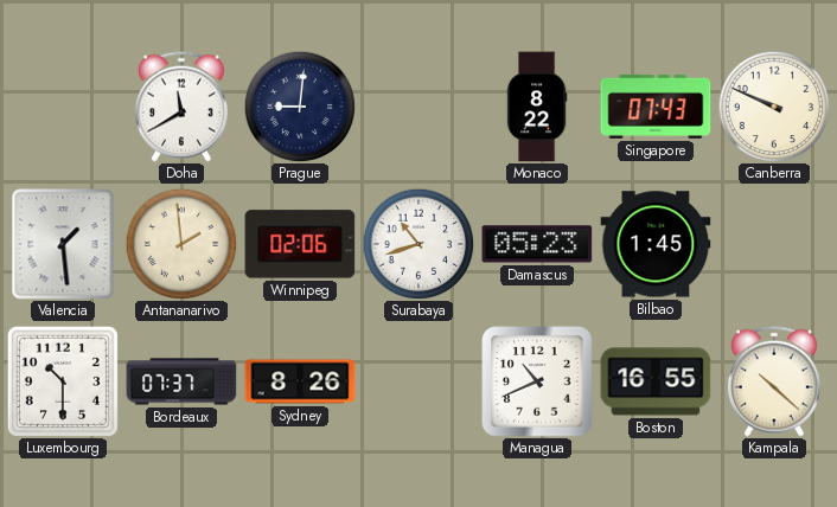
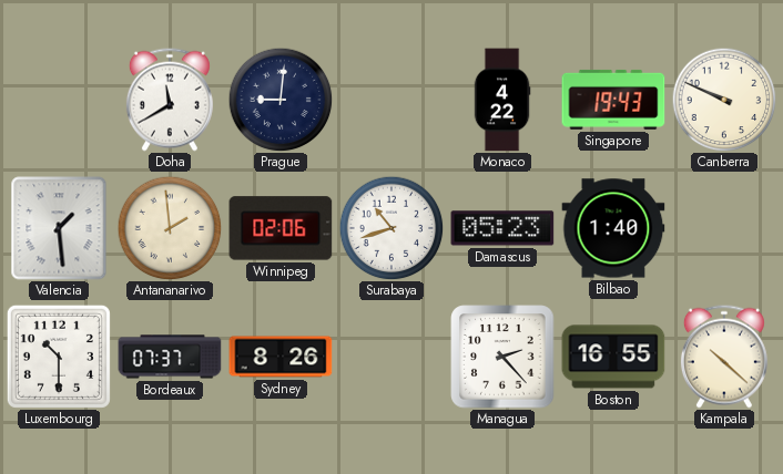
Monaco: 8:22 -> 4:22
Singapore: 07:43 -> 19:43
Bilbao: 1:45 -> 1:40
Managua: 10:41 -> 2:23
